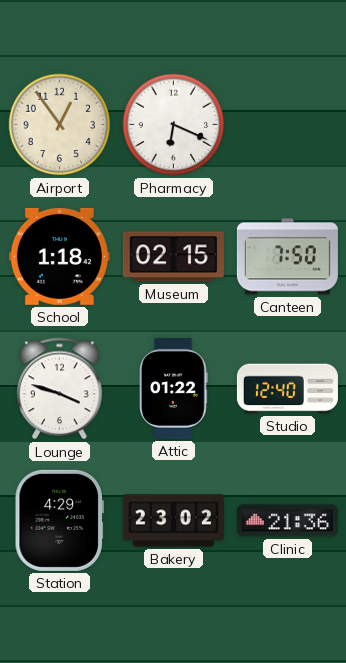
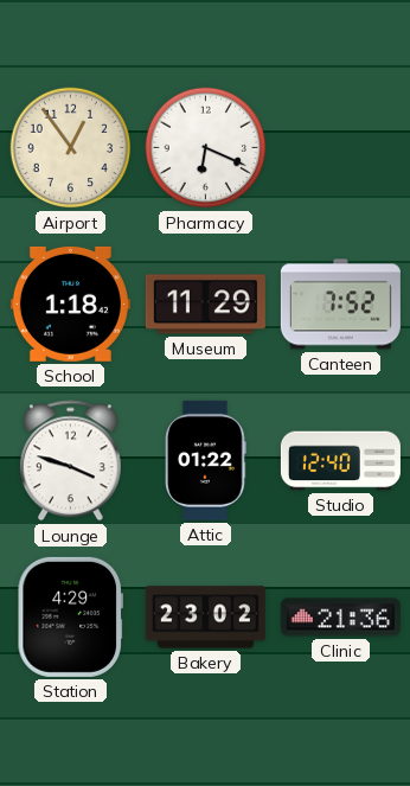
Museum: 02:15 -> 11:29
Canteen: 7:50 -> 7:52
